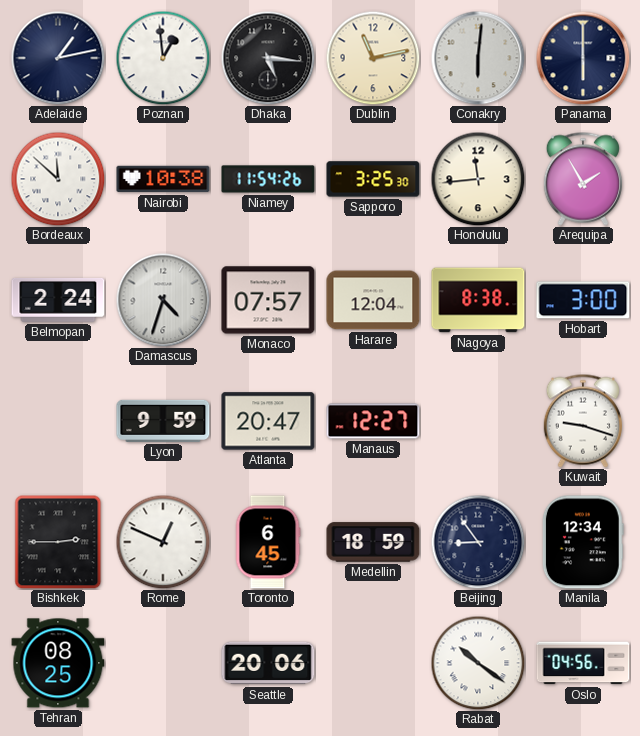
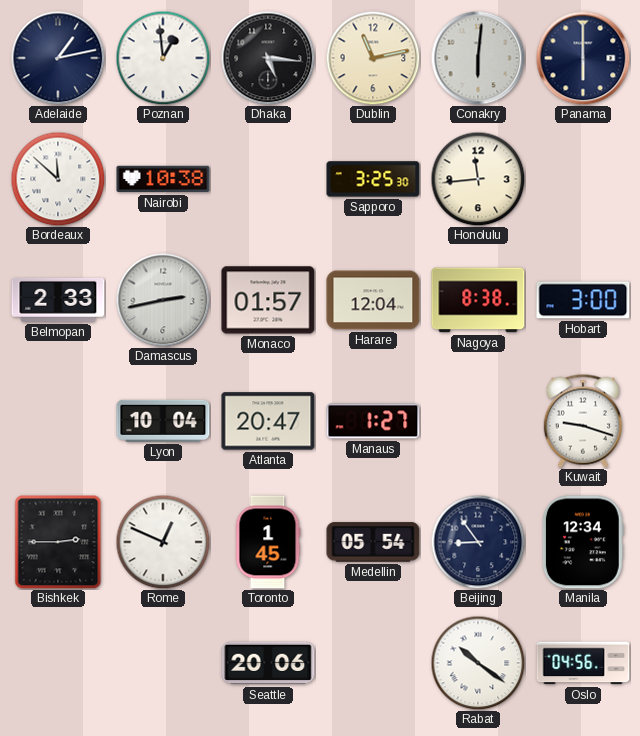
Niamey: 11:54 -> none
Arequipa: 1:55 -> none
Belmopan: 2:24 -> 2:33
Damascus: 4:33 -> 2:43
Monaco: 07:57 -> 01:57
Lyon: 9:59 -> 10:04
Manaus: 12:27 -> 1:27
Toronto: 6:45 -> 1:45
Medellin: 18:59 -> 05:54
Tehran: 08:25 -> none
